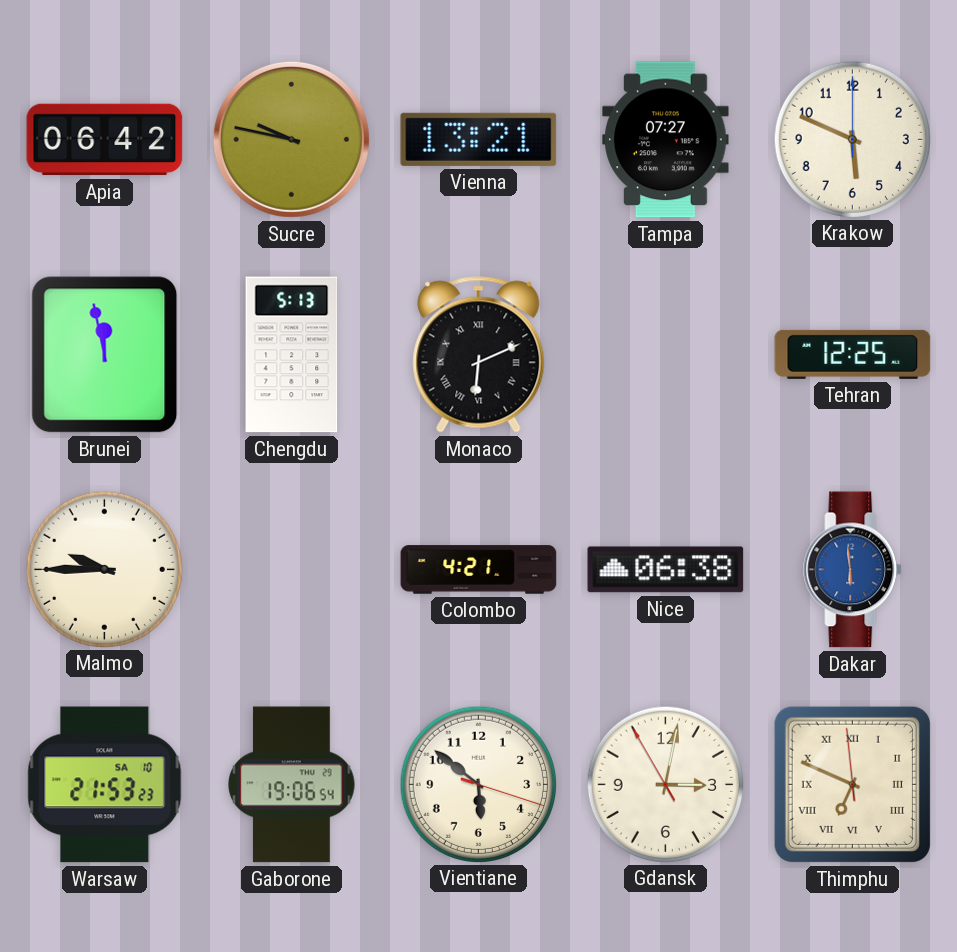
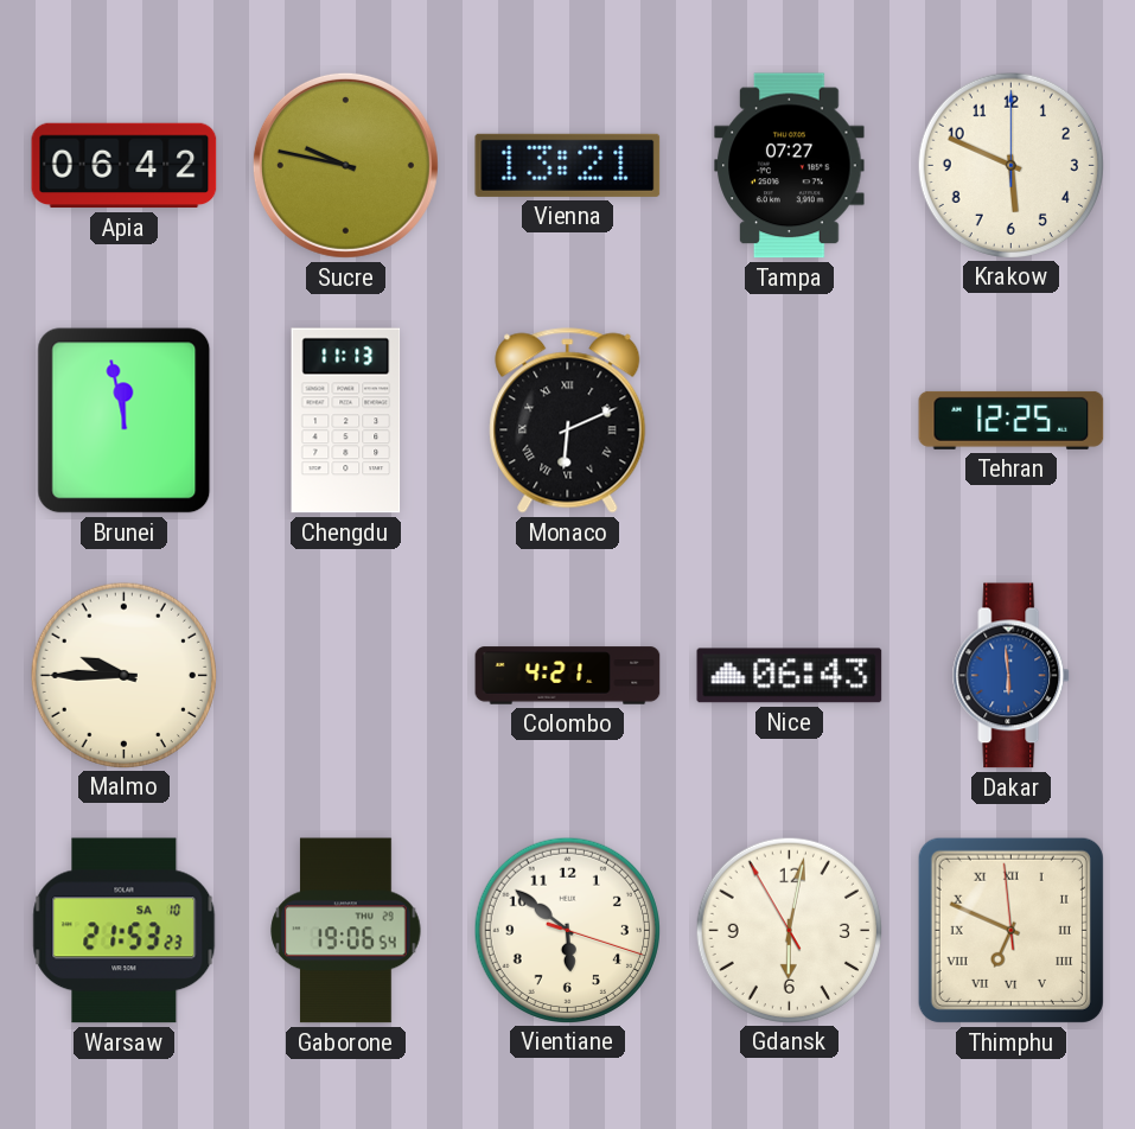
Chengdu: 5:13 -> 11:13
Nice: 06:38 -> 06:43
Gdansk: 3:01 -> 6:01
